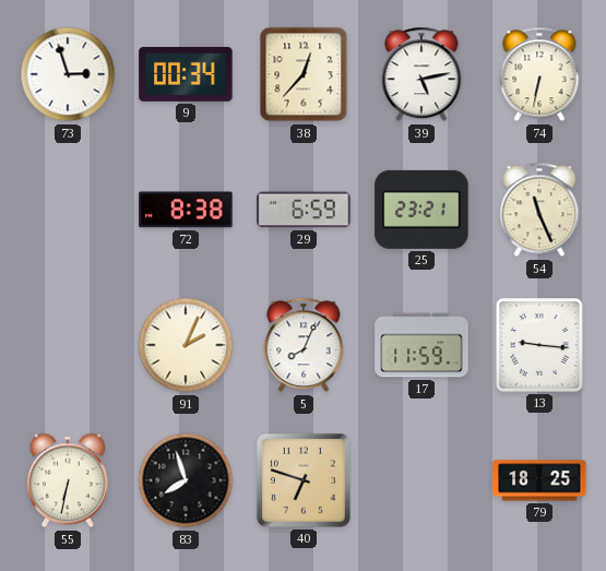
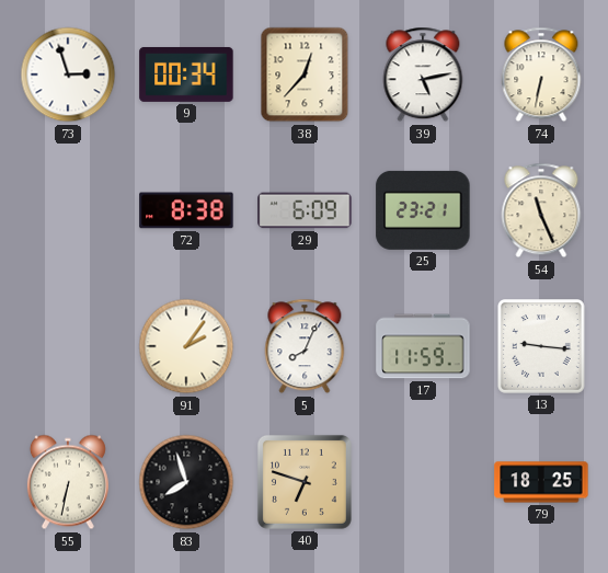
29: 6:59 -> 6:09
91: 2:04 -> 2:06
